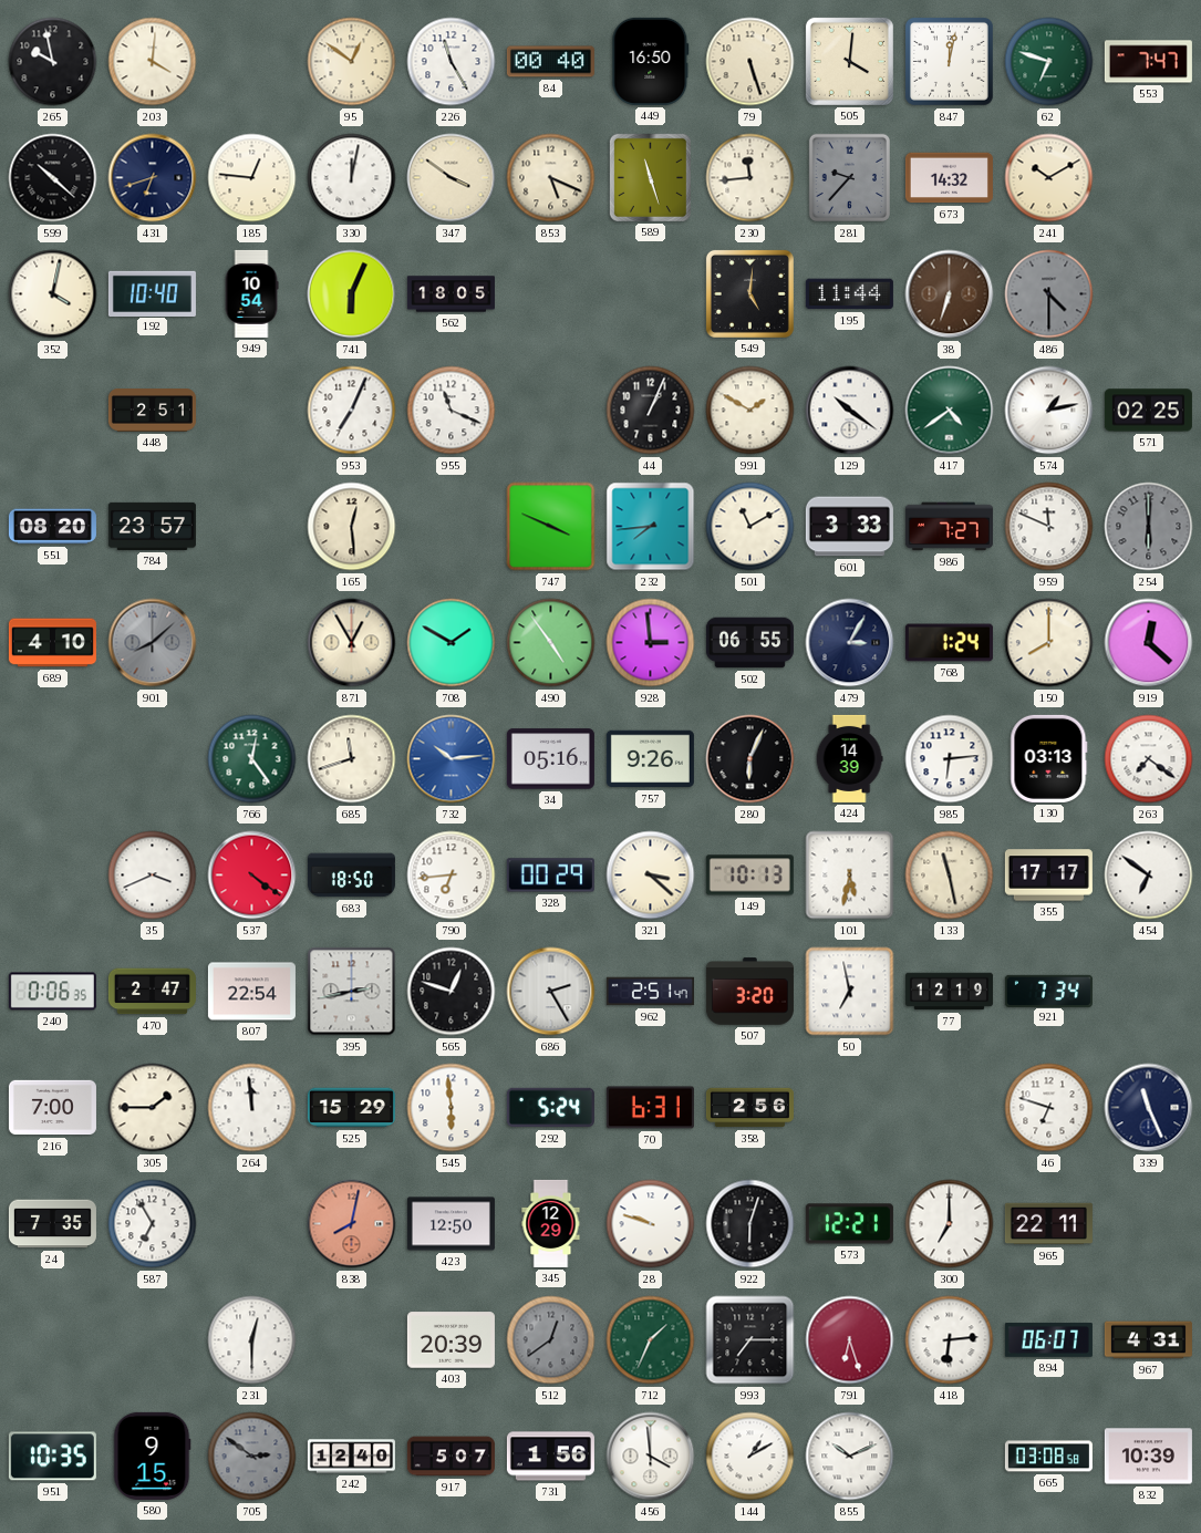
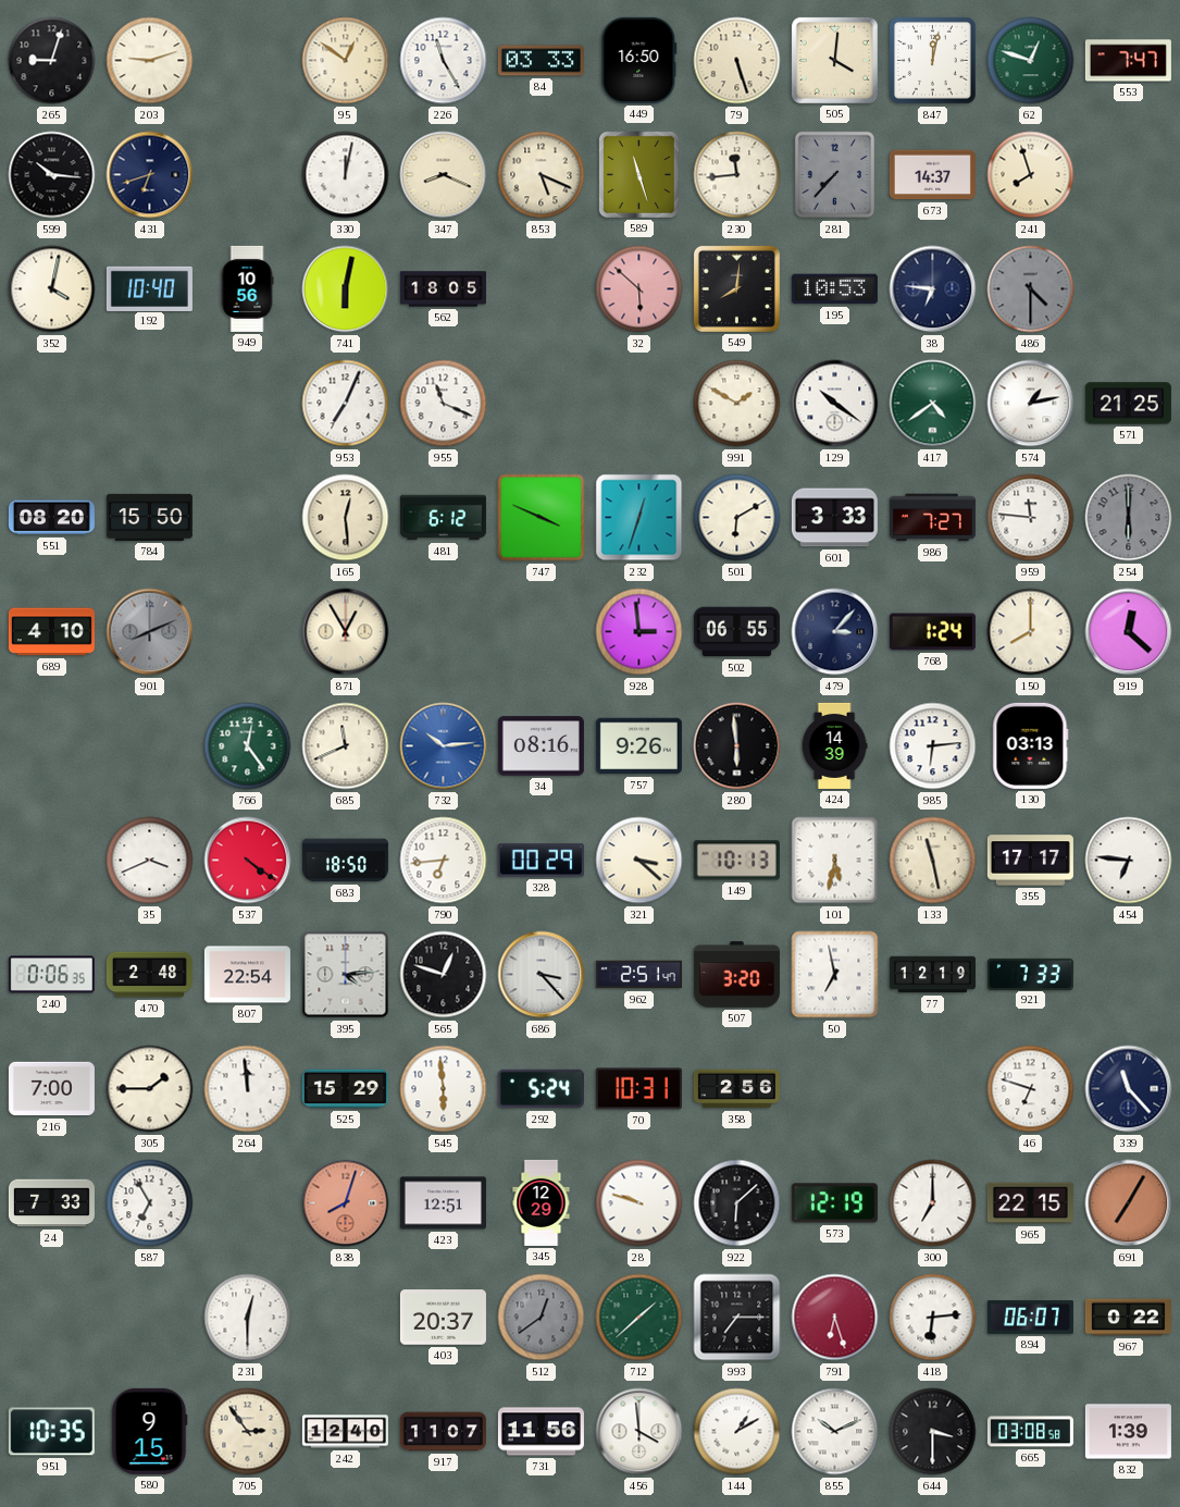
265: 9:58 -> 9:03
203: 4:01 -> 9:12
84: 00:40 -> 03:33
62: 6:48 -> 12:48
599: 10:22 -> 10:16
185: 12:46 -> none
347: 3:51 -> 8:19
281: 9:37 -> 7:37
673: 14:32 -> 14:37
241: 10:10 -> 7:57
949: 10:54 -> 10:56
741: 6:04 -> 6:02
32: none -> 5:52
549: 5:01 -> 8:01
195: 11:44 -> 10:53
38: 6:33 -> 6:46
38 dial: brown -> navy
448: 2:51 -> none
44: 1:04 -> none
571: 02:25 -> 21:25
784: 23:57 -> 15:50
481: none -> 6:12
232: 7:44 -> 12:33
501: 11:10 -> 6:10
959: 11:49 -> 11:46
901: 8:08 -> 8:11
708: 1:50 -> none
490: 4:54 -> none
479: 3:05 -> 3:07
685: 11:42 -> 11:41
34: 05:16 -> 08:16
280: 6:04 -> 5:59
263: 7:21 -> none
454: 6:51 -> 6:46
470: 2:47 -> 2:48
395: 2:43 -> 4:14
686: 2:25 -> 3:23
921: 7:34 -> 7:33
70: 6:31 -> 10:31
339: 11:26 -> 11:23
24: 7:35 -> 7:33
838: 8:02 -> 8:03
423: 12:50 -> 12:51
922: 6:03 -> 6:08
573: 12:21 -> 12:19
965: 22:11 -> 22:15
691: none -> 7:05
403: 20:39 -> 20:37
712: 1:34 -> 1:38
967: 4:31 -> 0:22
705: 2:51 -> 2:54
705 dial: grey -> cream
917: 5:07 -> 11:07
731: 1:56 -> 11:56
644: none -> 3:30
832: 10:39 -> 1:39
